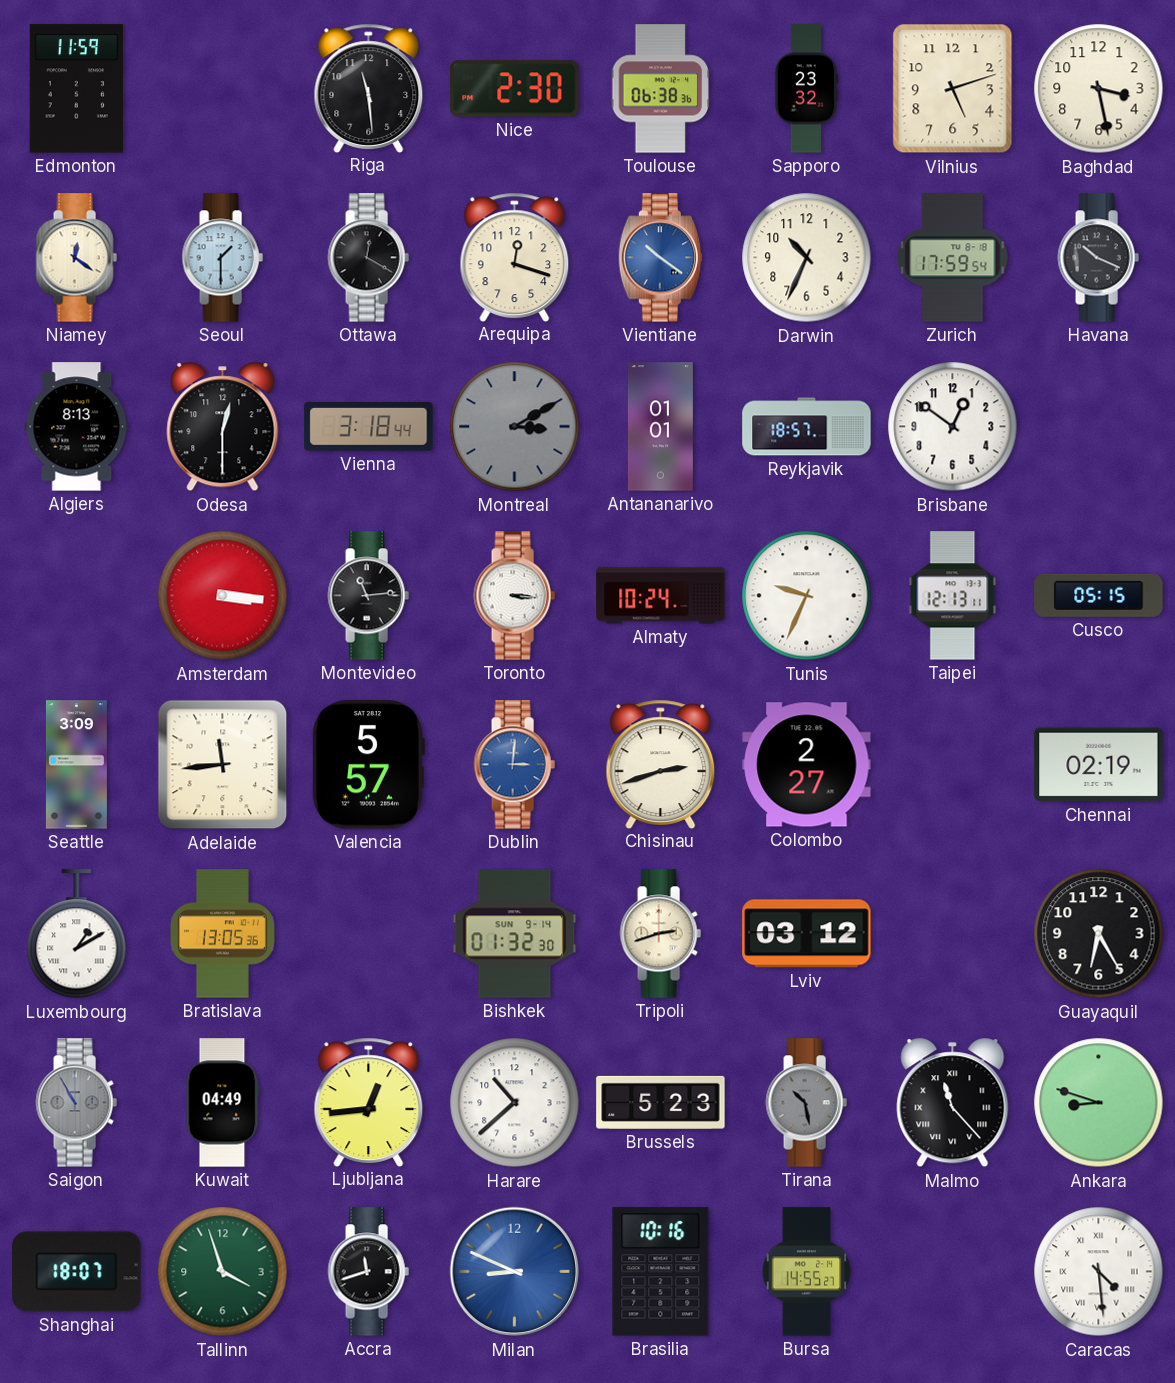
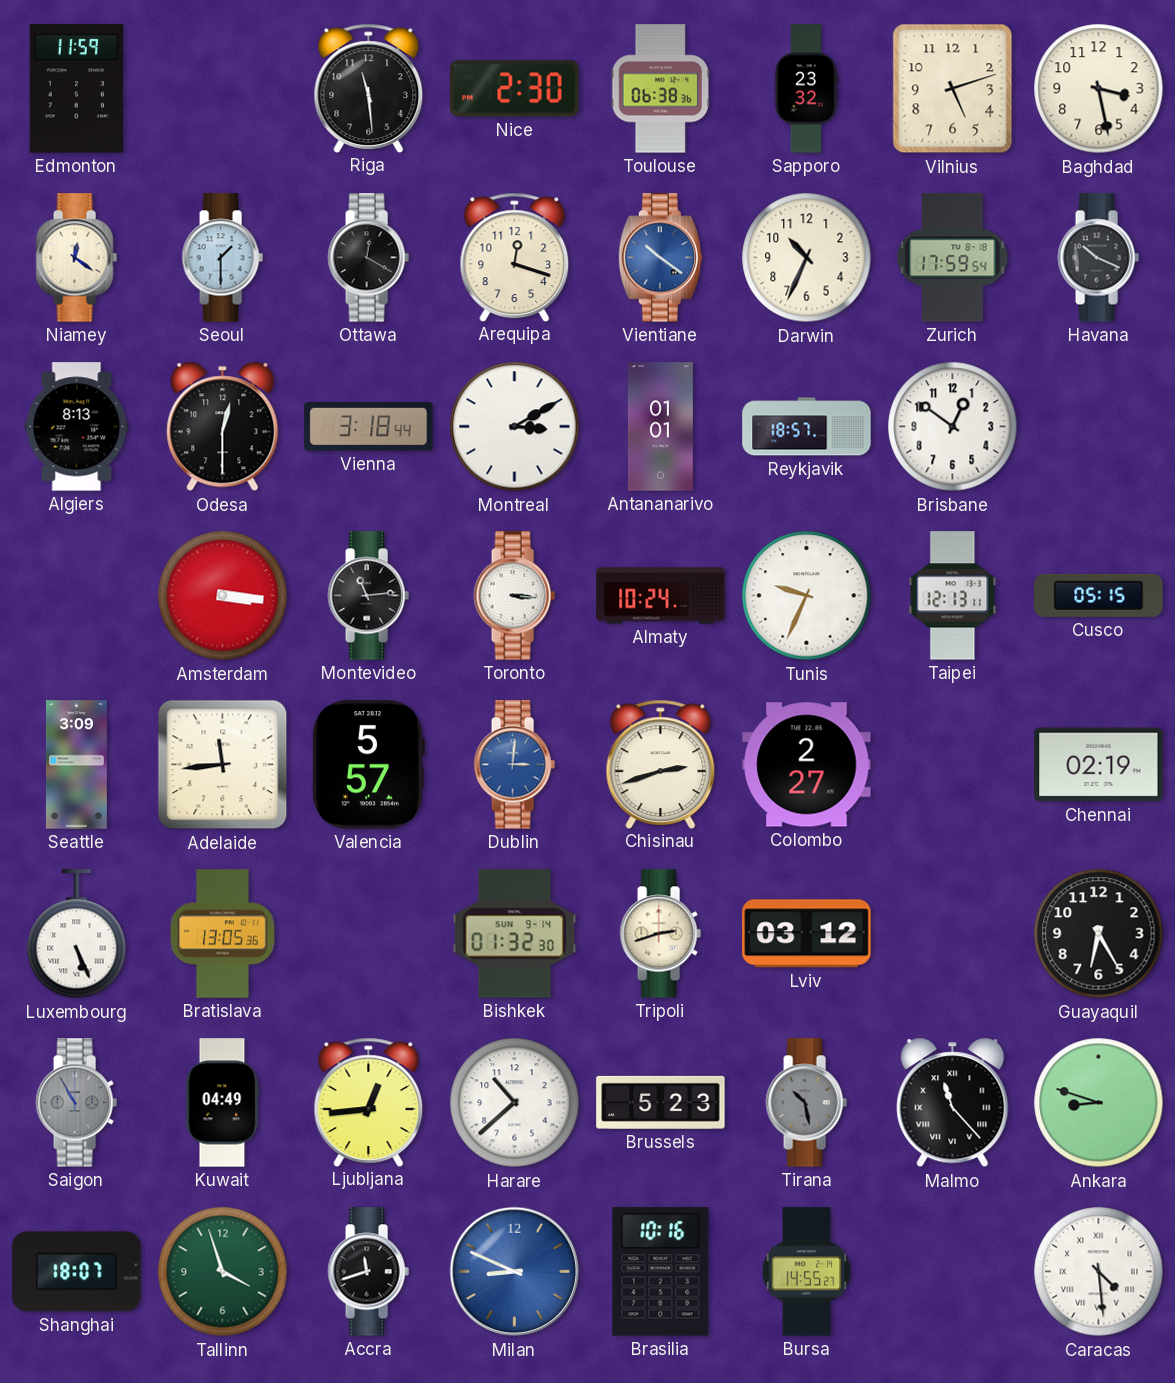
Montreal dial: grey -> white
Luxembourg: 1:10 -> 5:26
